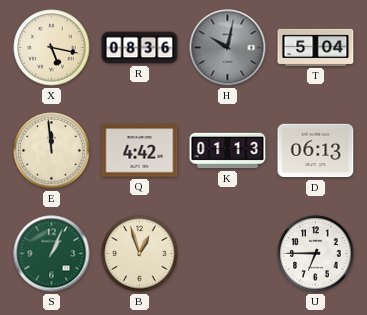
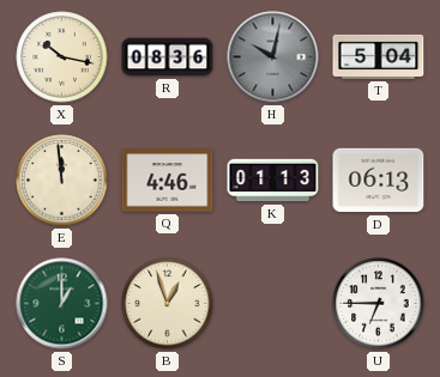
X: 5:17 -> 10:17
Q: 4:42 -> 4:46
S: 1:04 -> 1:00
